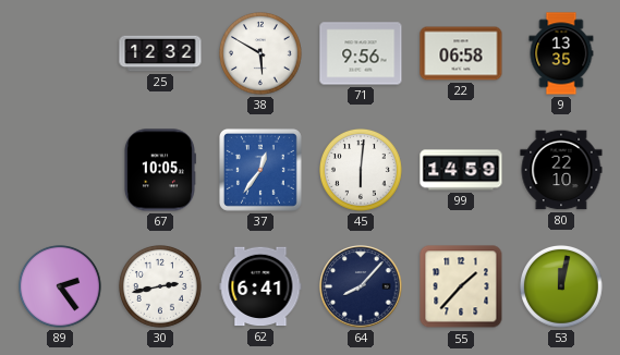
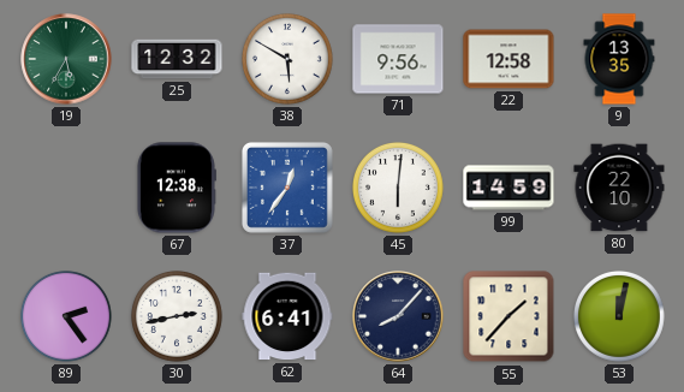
19: none -> 5:35
22: 06:58 -> 12:58
67: 10:05 -> 12:38
